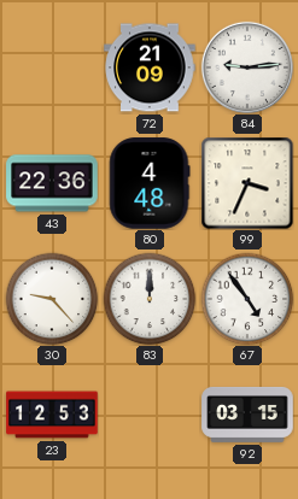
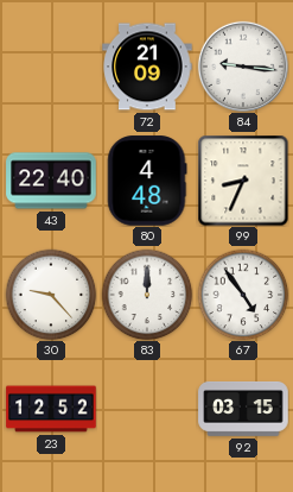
84: 9:14 -> 9:16
43: 22:36 -> 22:40
99: 3:34 -> 8:34
23: 12:53 -> 12:52
